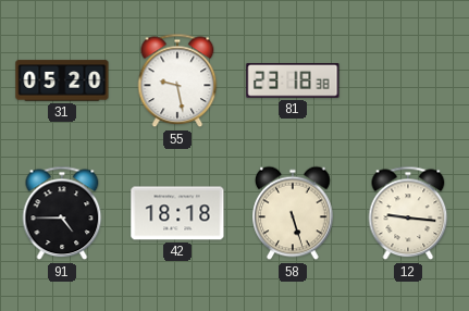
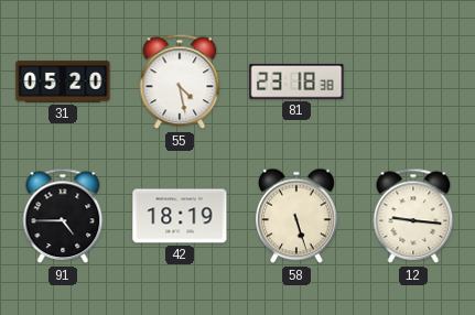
55: 9:28 -> 4:28
42: 18:18 -> 18:19
